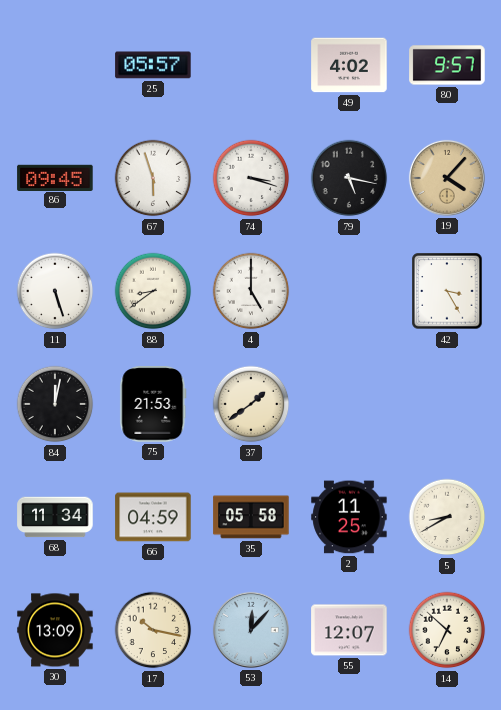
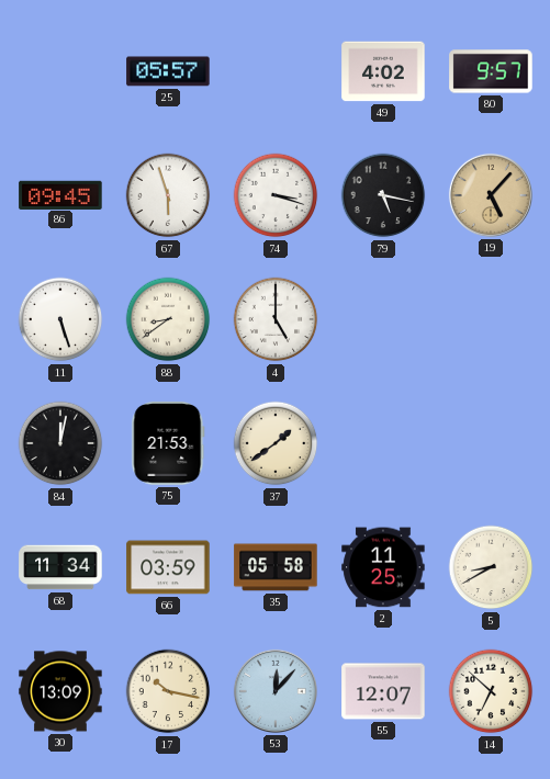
19: 4:07 -> 5:07
42: 3:25 -> none
66: 04:59 -> 03:59
